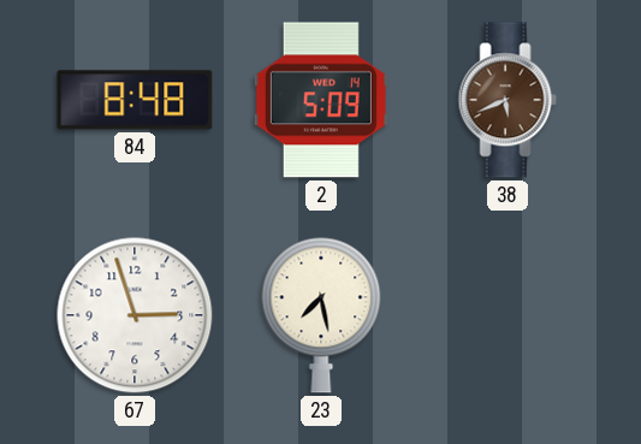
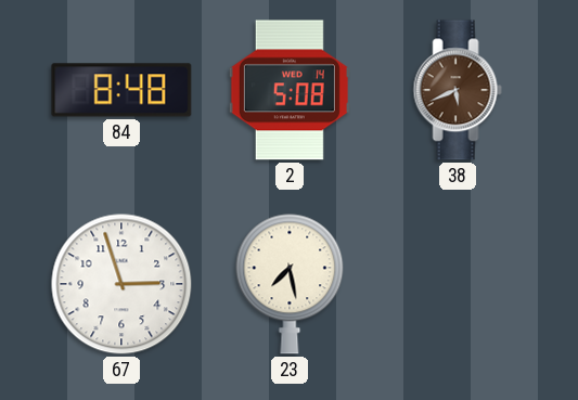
2: 5:09 -> 5:08
